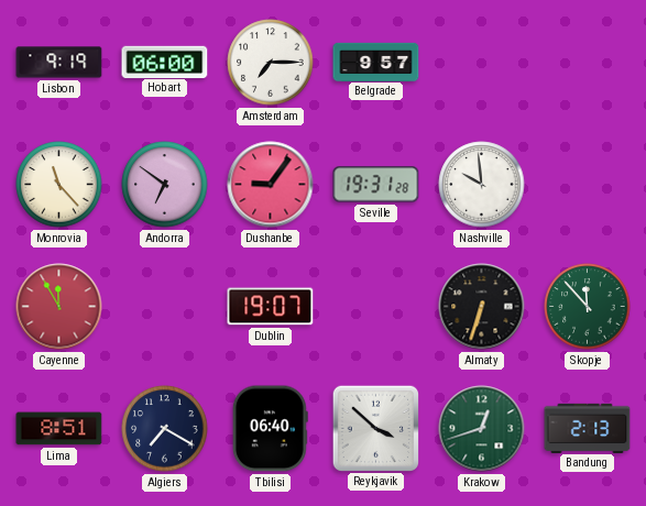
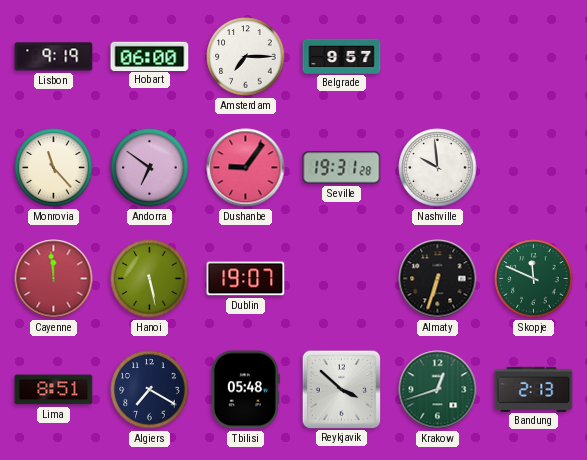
Cayenne: 11:55 -> 11:59
Hanoi: none -> 5:28
Skopje: 11:53 -> 11:49
Tbilisi: 06:40 -> 05:48
